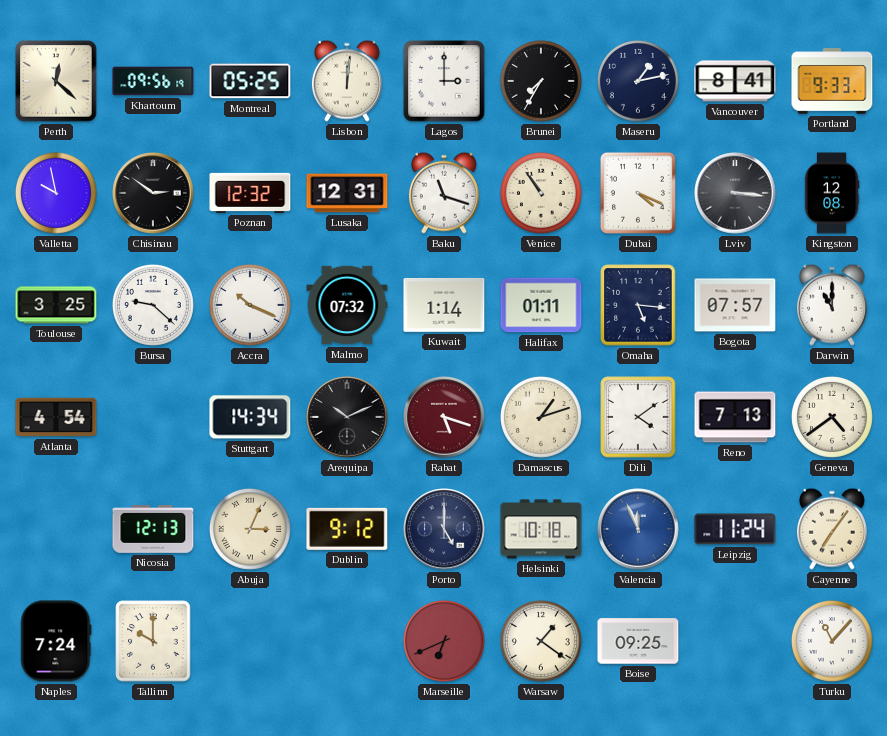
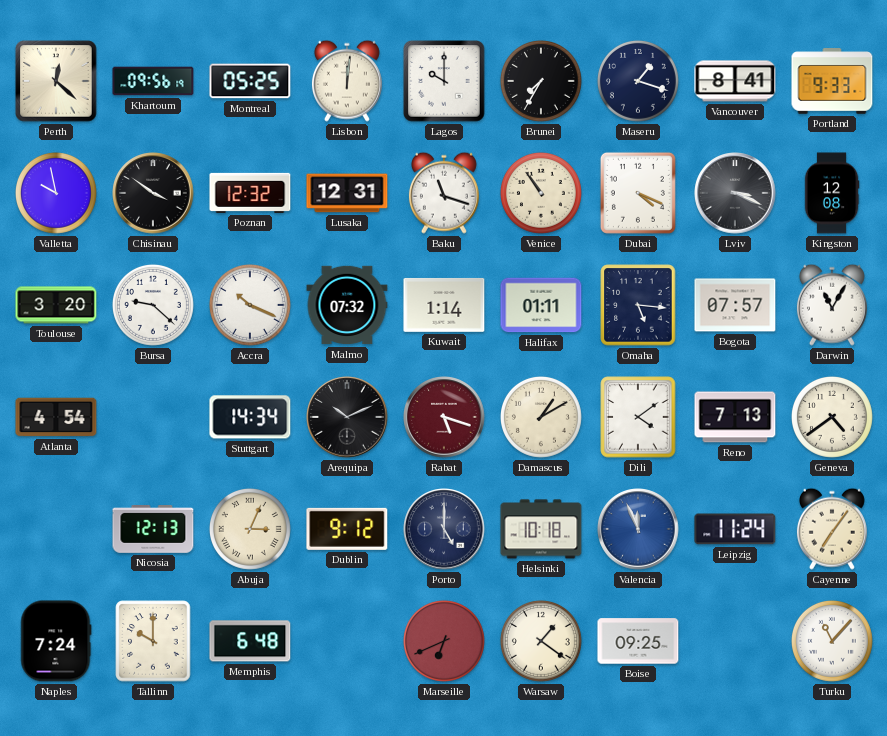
Lagos: 3:00 -> 10:00
Maseru: 1:13 -> 1:18
Chisinau: 2:51 -> 3:51
Lviv: 3:16 -> 3:19
Toulouse: 3:25 -> 3:20
Darwin: 11:00 -> 11:05
Damascus: 1:12 -> 1:10
Memphis: none -> 6:48
